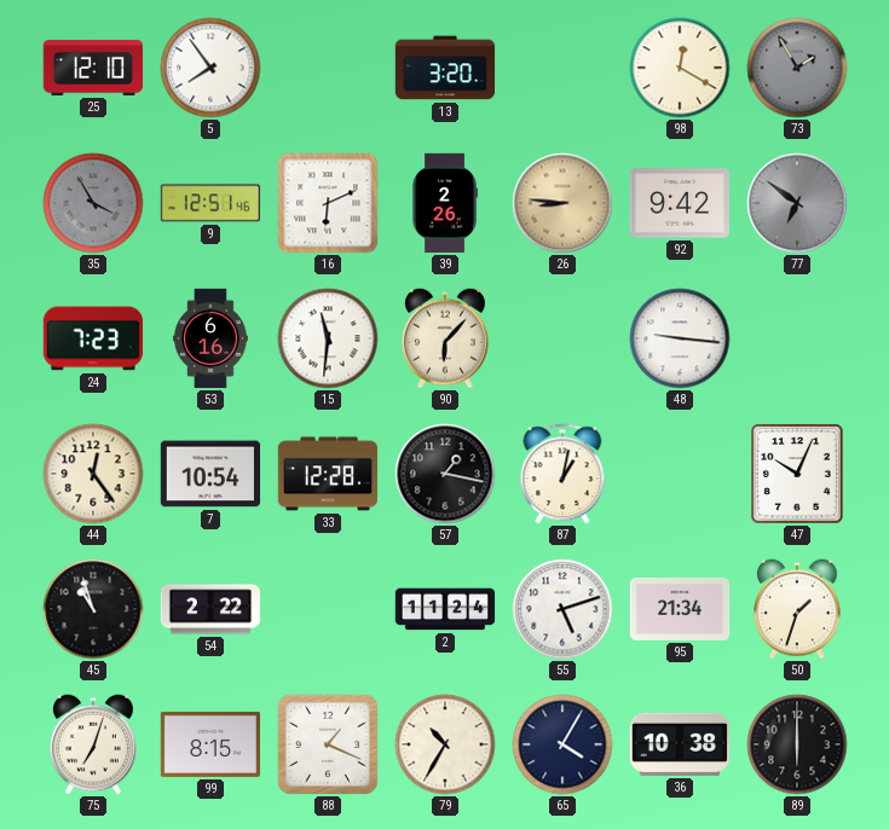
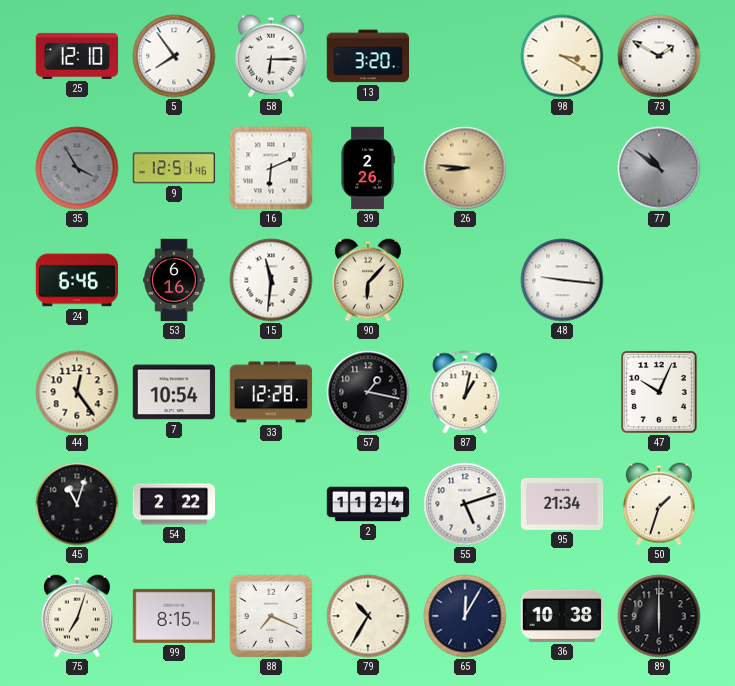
58: none -> 6:15
98: 12:20 -> 3:20
73: 1:55 -> 1:50
73 dial: grey -> white
92: 9:42 -> none
77: 6:51 -> 10:51
24: 7:23 -> 6:46
45: 10:57 -> 11:03
88: 1:19 -> 7:19
65: 4:05 -> 12:05
